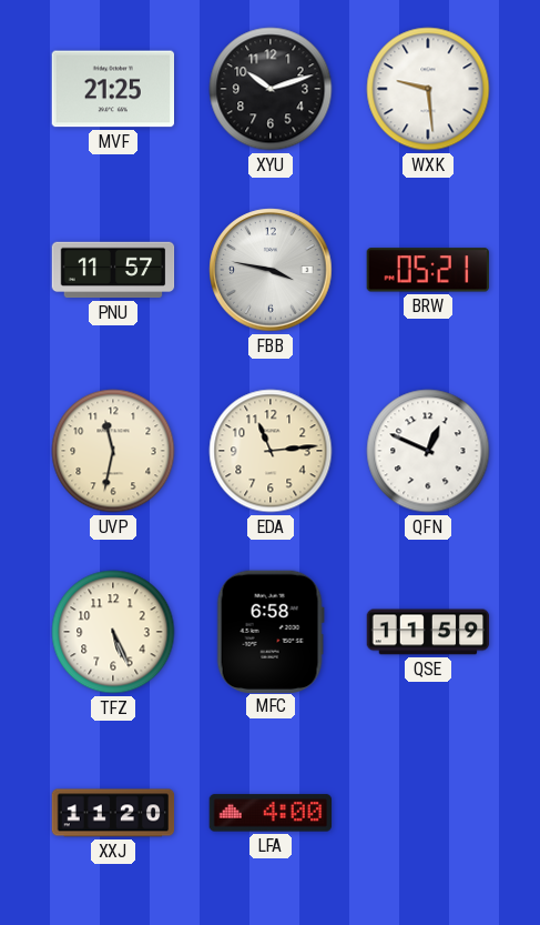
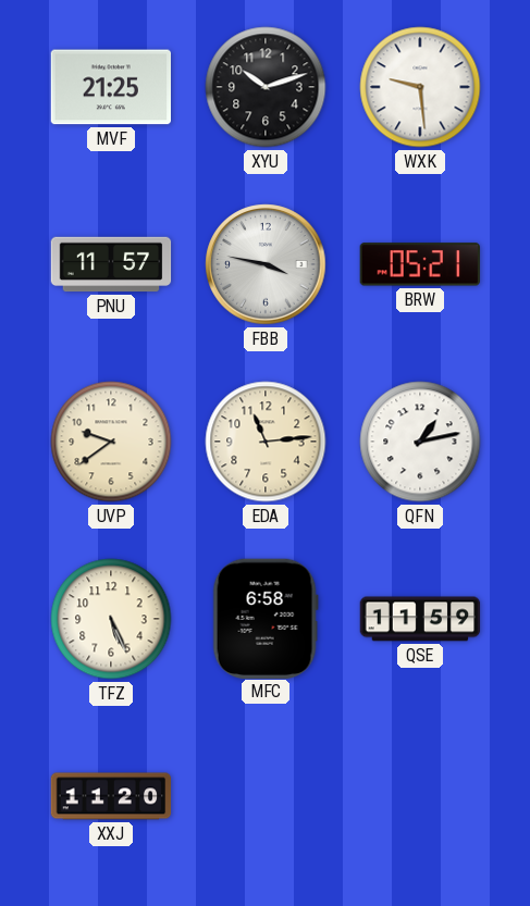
UVP: 11:32 -> 9:39
QFN: 12:49 -> 1:13
LFA: 4:00 -> none
